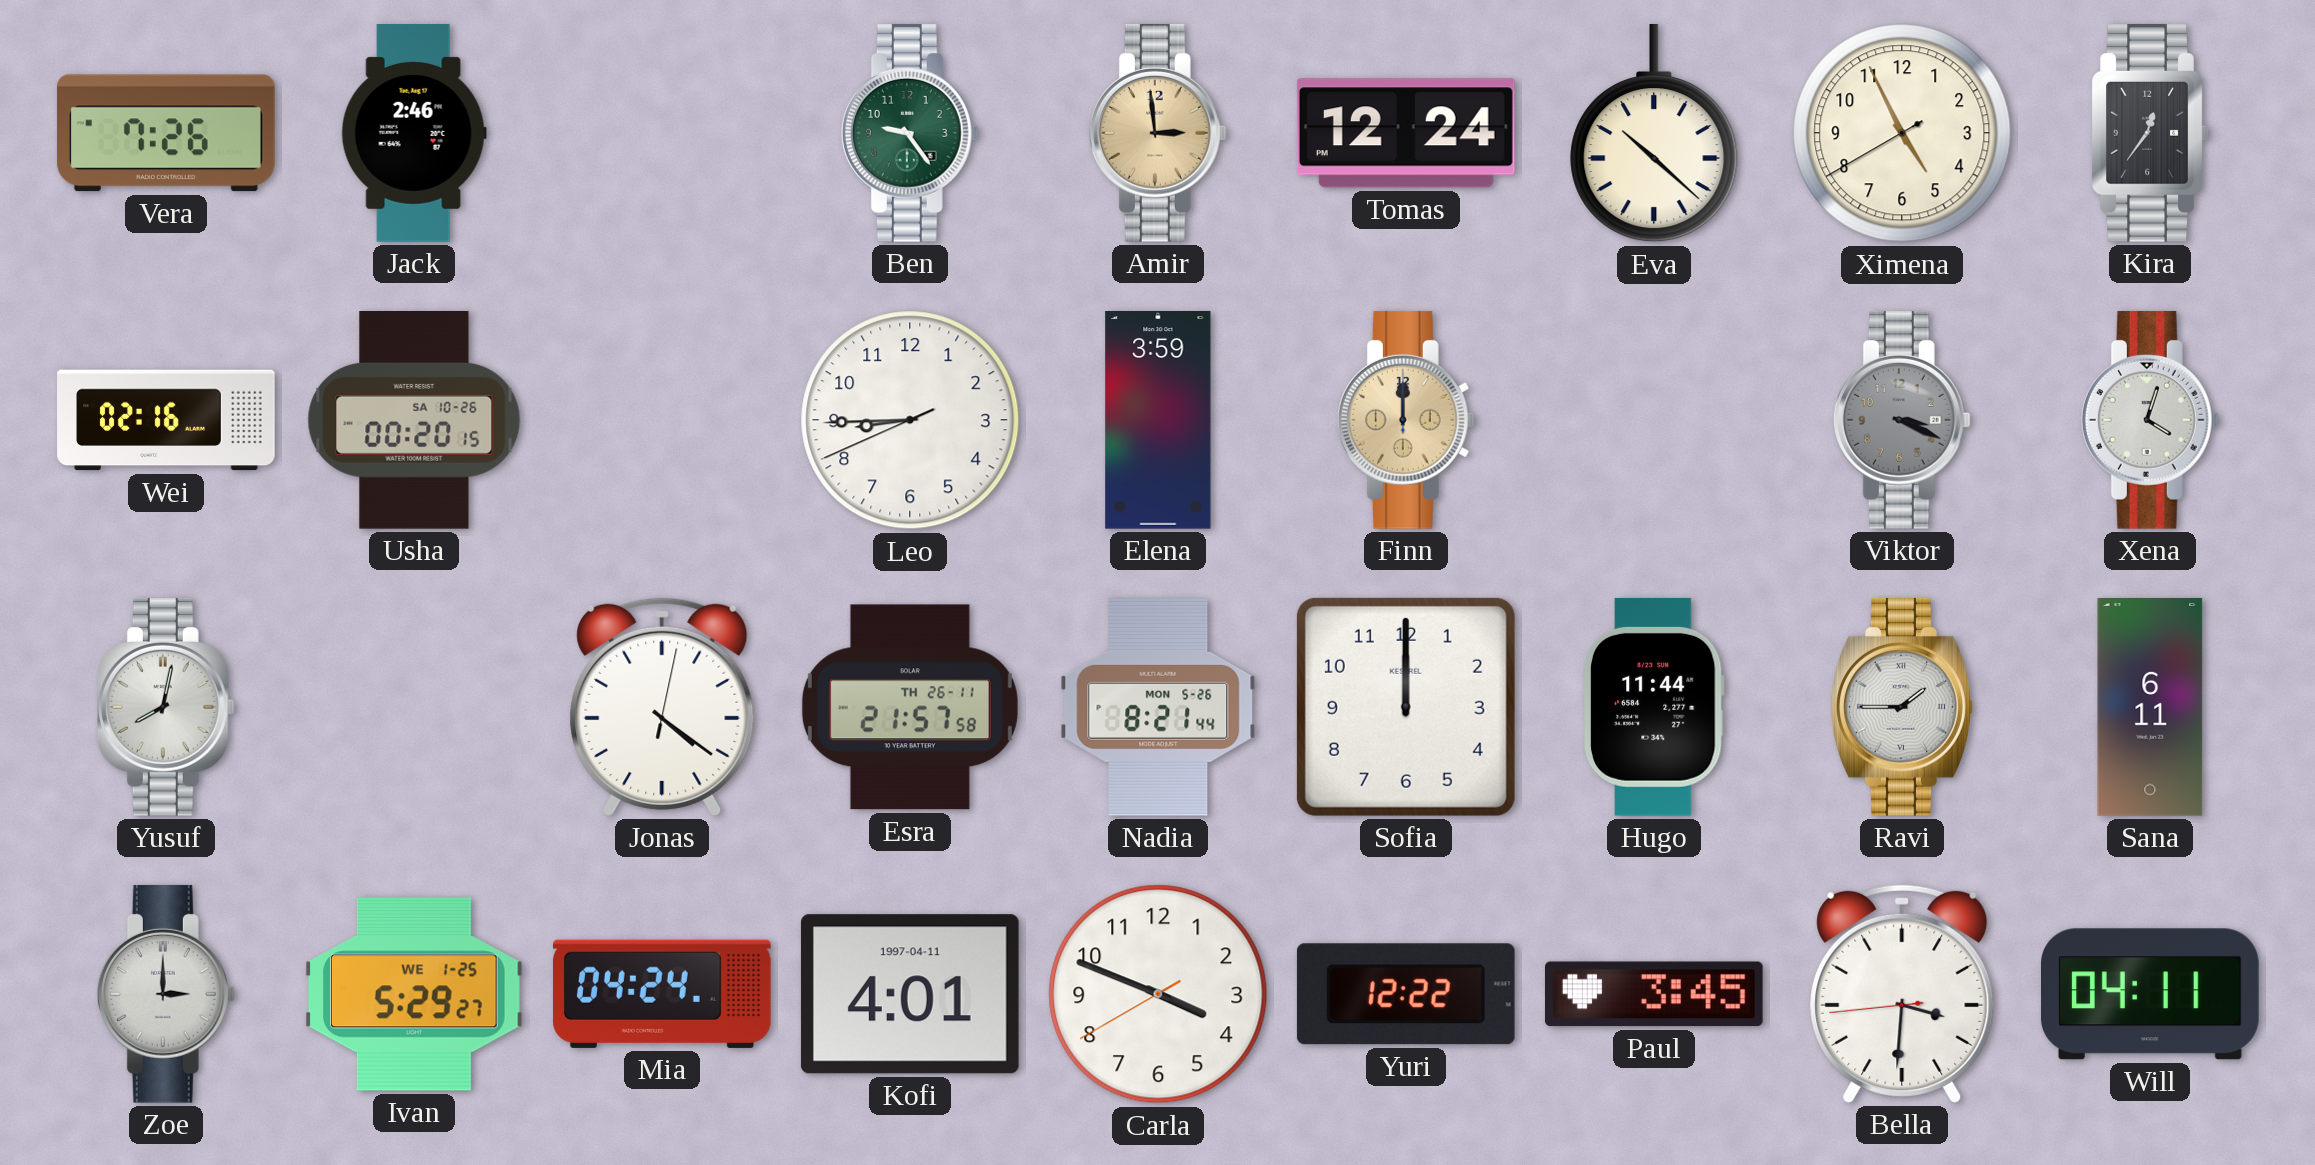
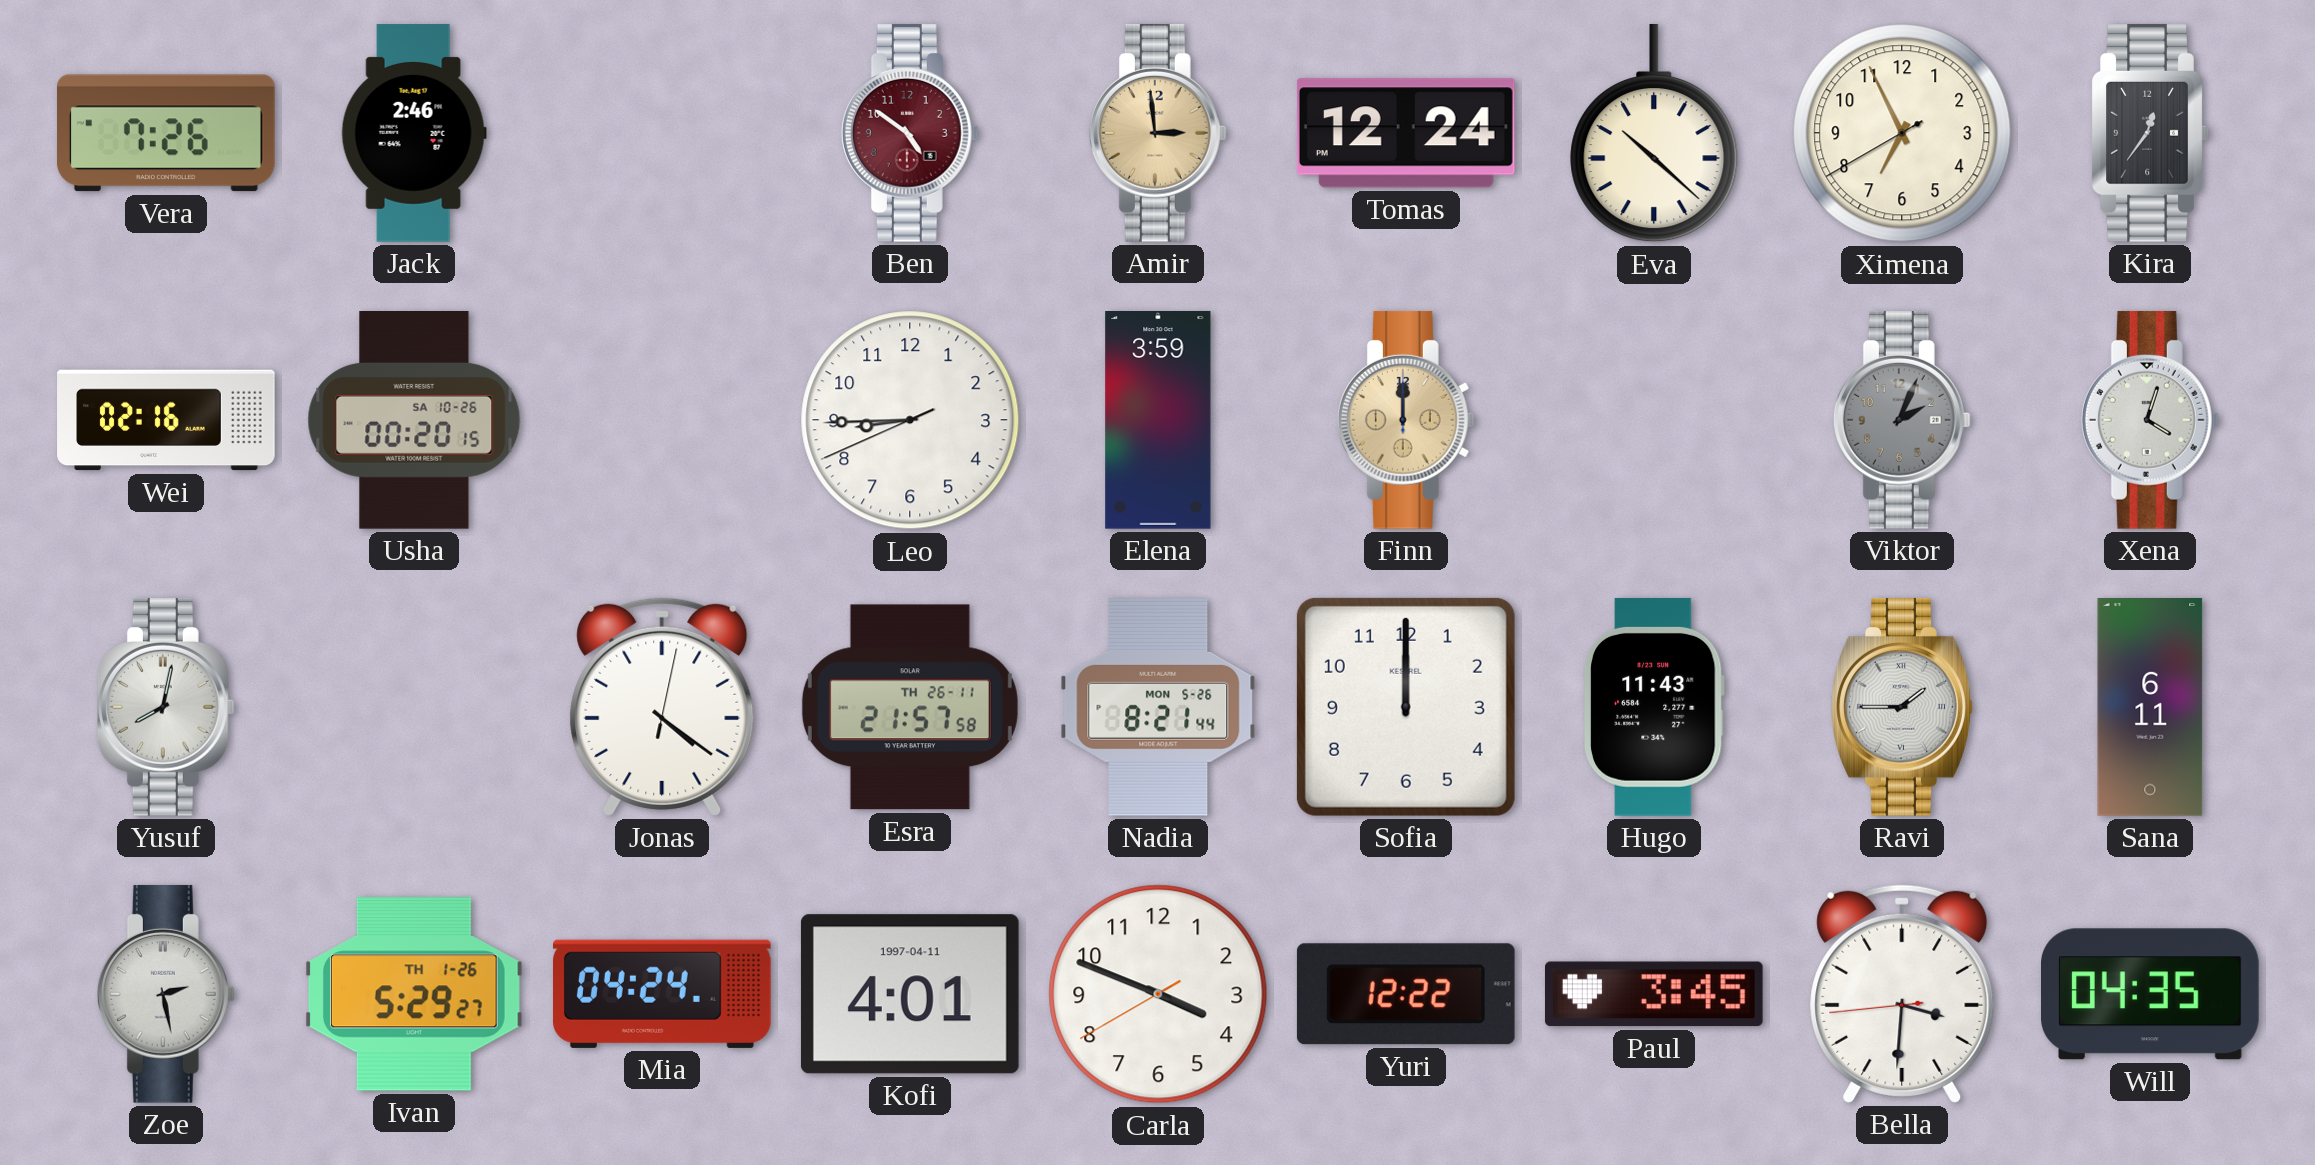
Ben: 9:24 -> 4:51
Ben dial: green -> burgundy
Ximena: 4:55 -> 6:55
Viktor: 3:19 -> 2:04
Hugo: 11:44 -> 11:43
Zoe: 3:00 -> 2:28
Ivan date: WE 1-25 -> TH 1-26
Will: 04:11 -> 04:35
